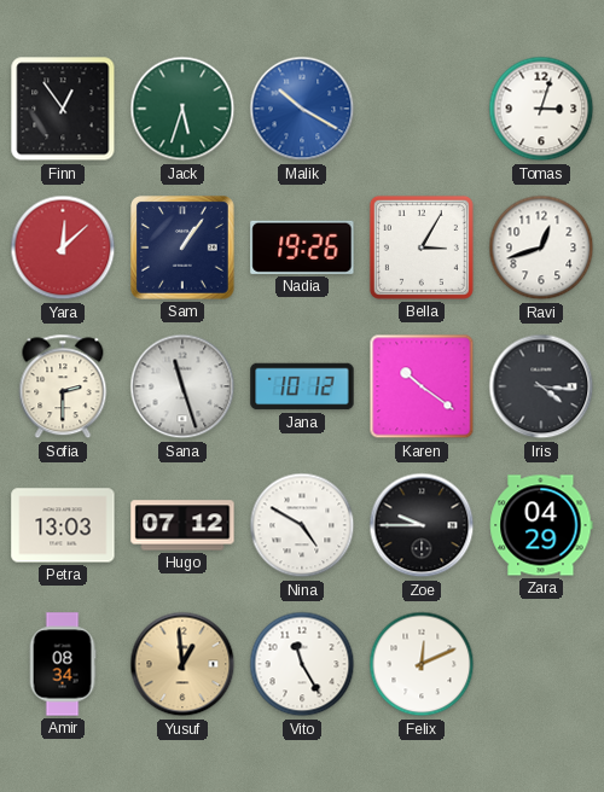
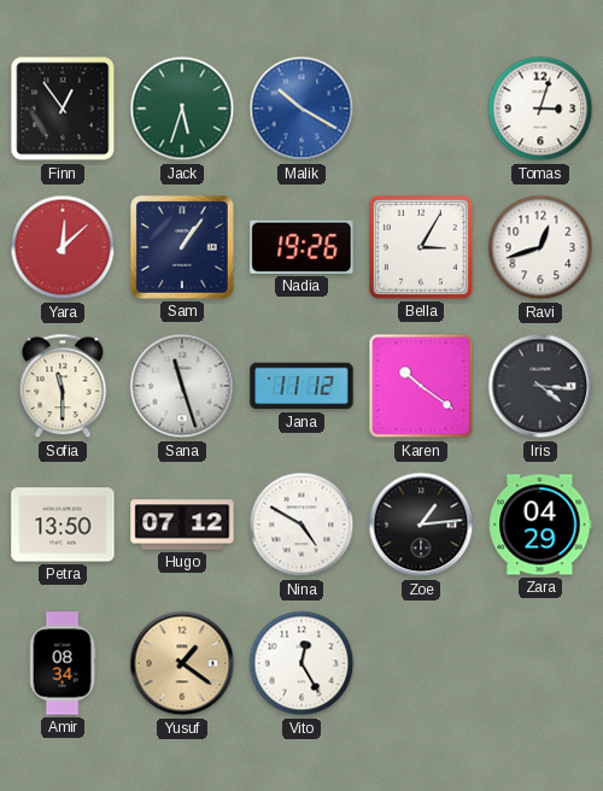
Sofia: 2:30 -> 11:30
Jana: 10:12 -> 11:12
Petra: 13:03 -> 13:50
Zoe: 9:45 -> 1:14
Yusuf: 12:59 -> 1:21
Vito: 11:25 -> 12:25
Felix: 12:11 -> none
